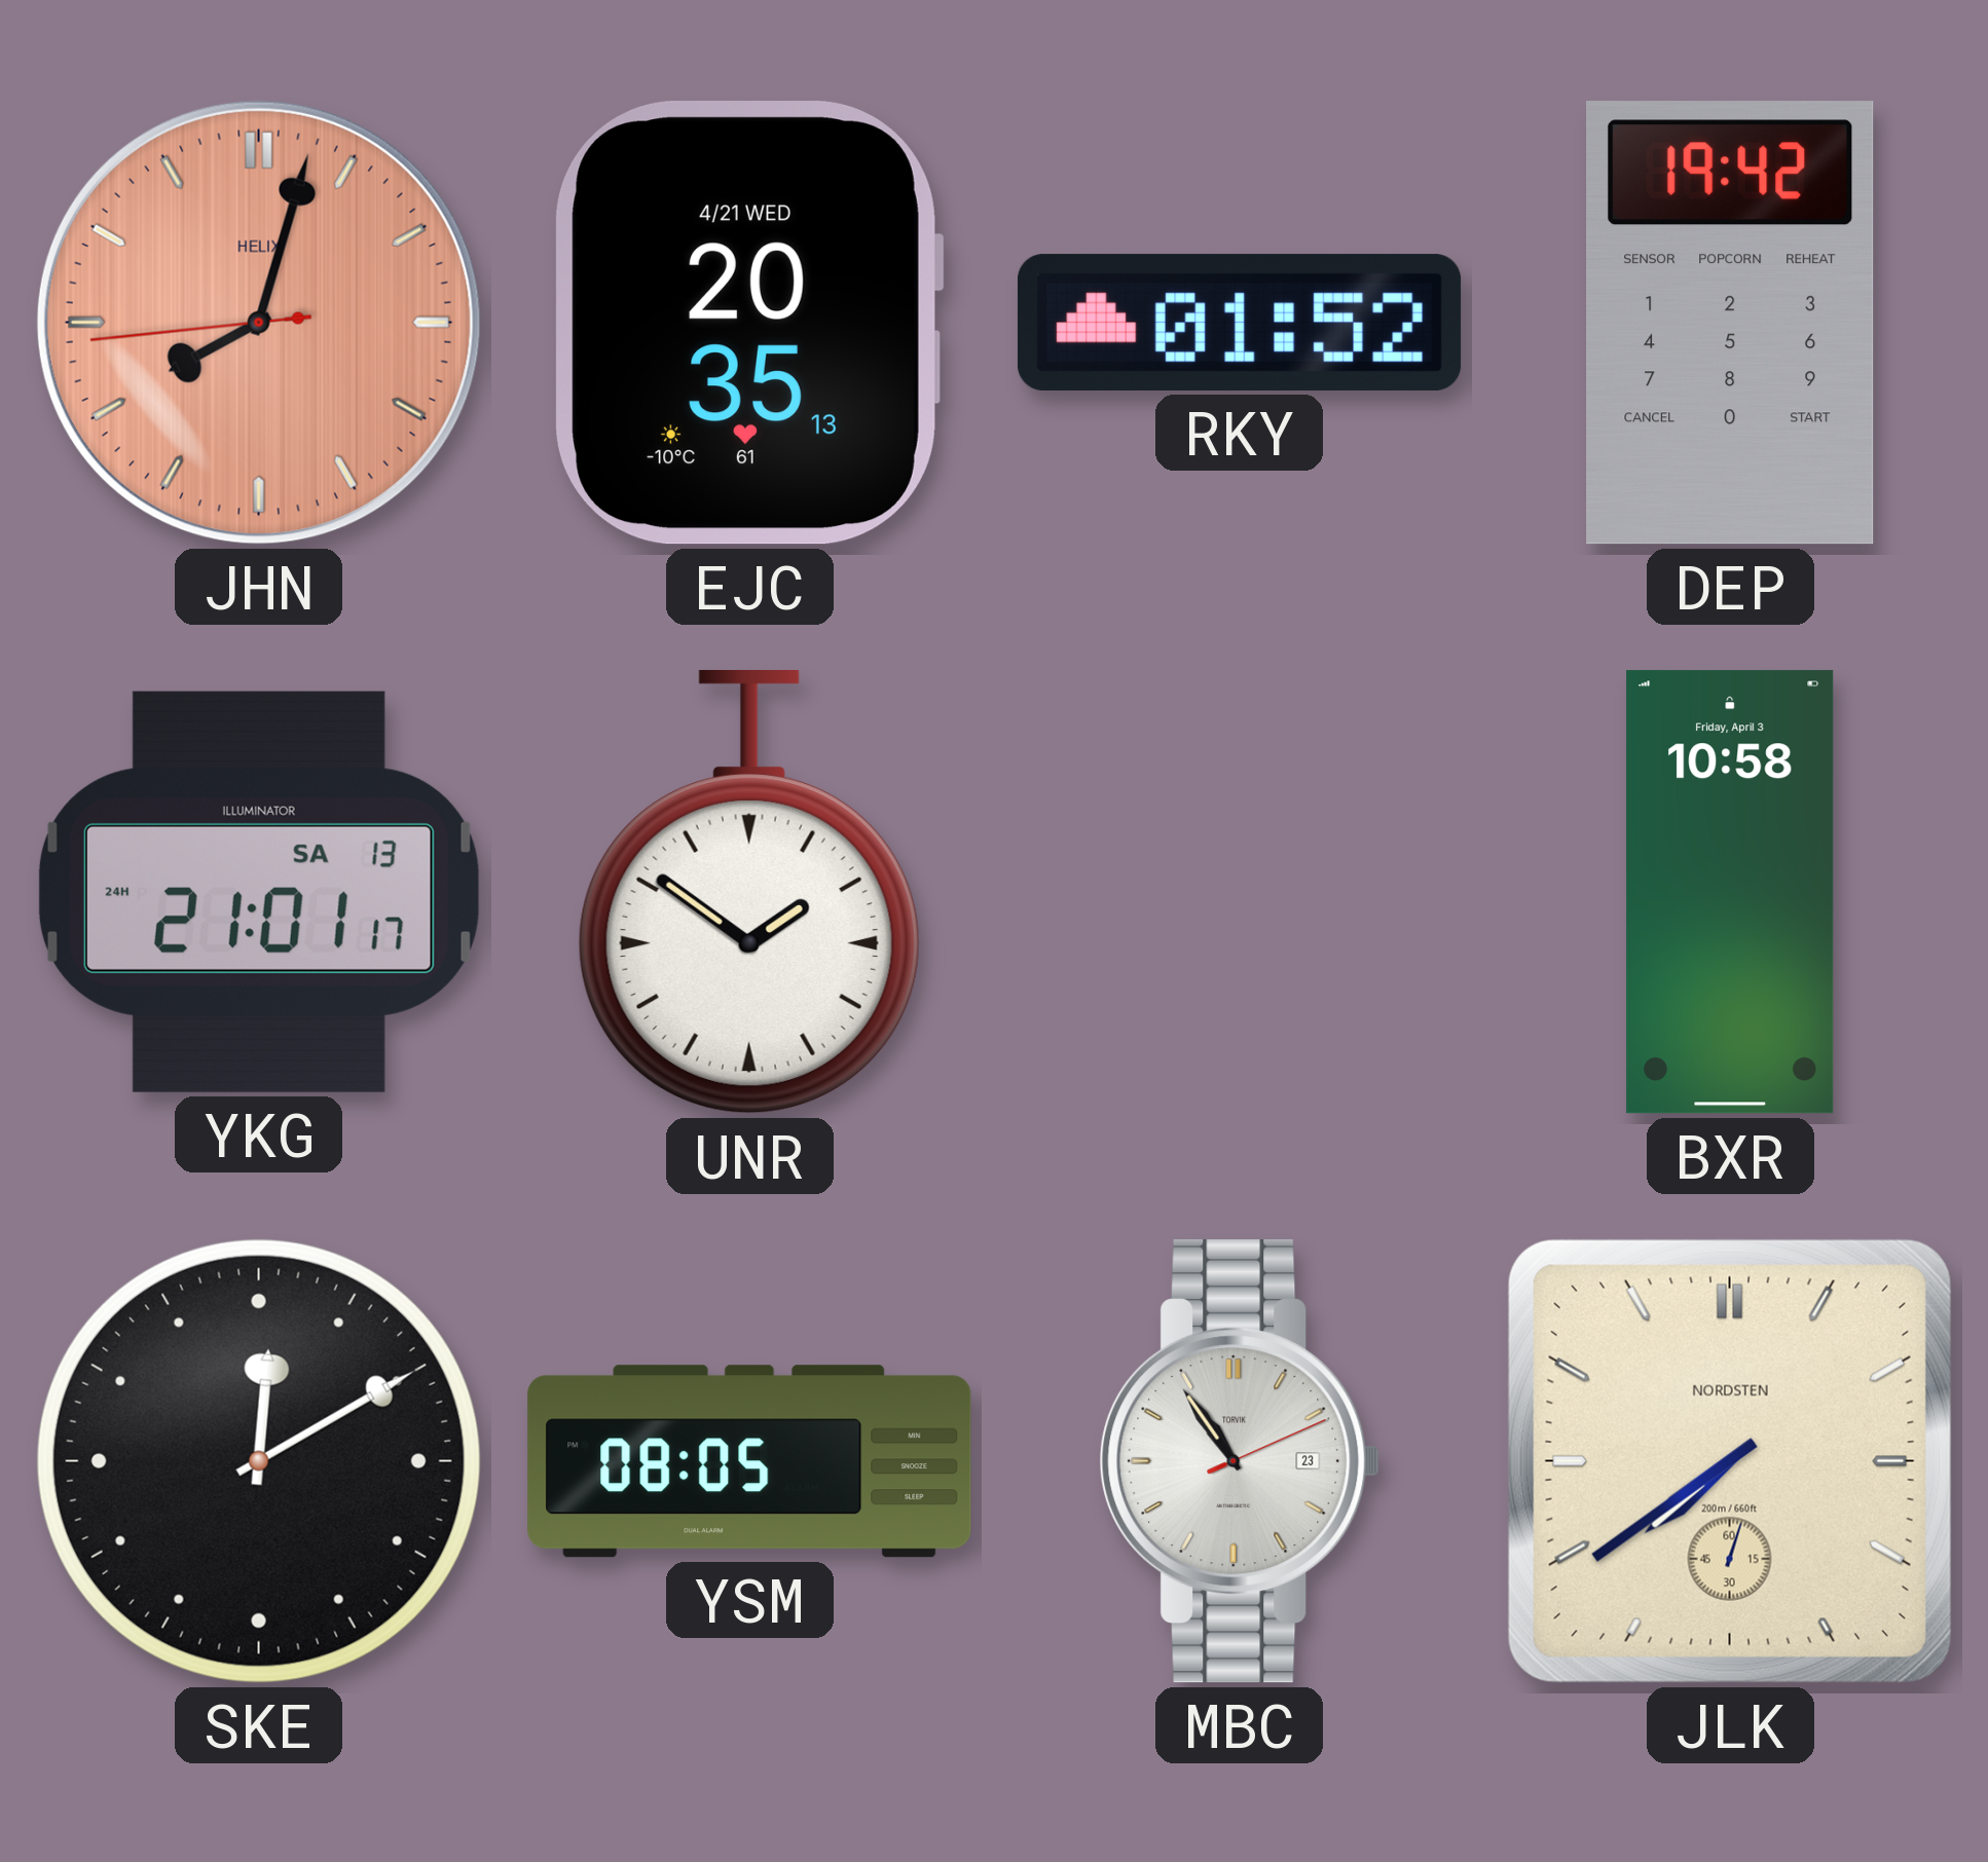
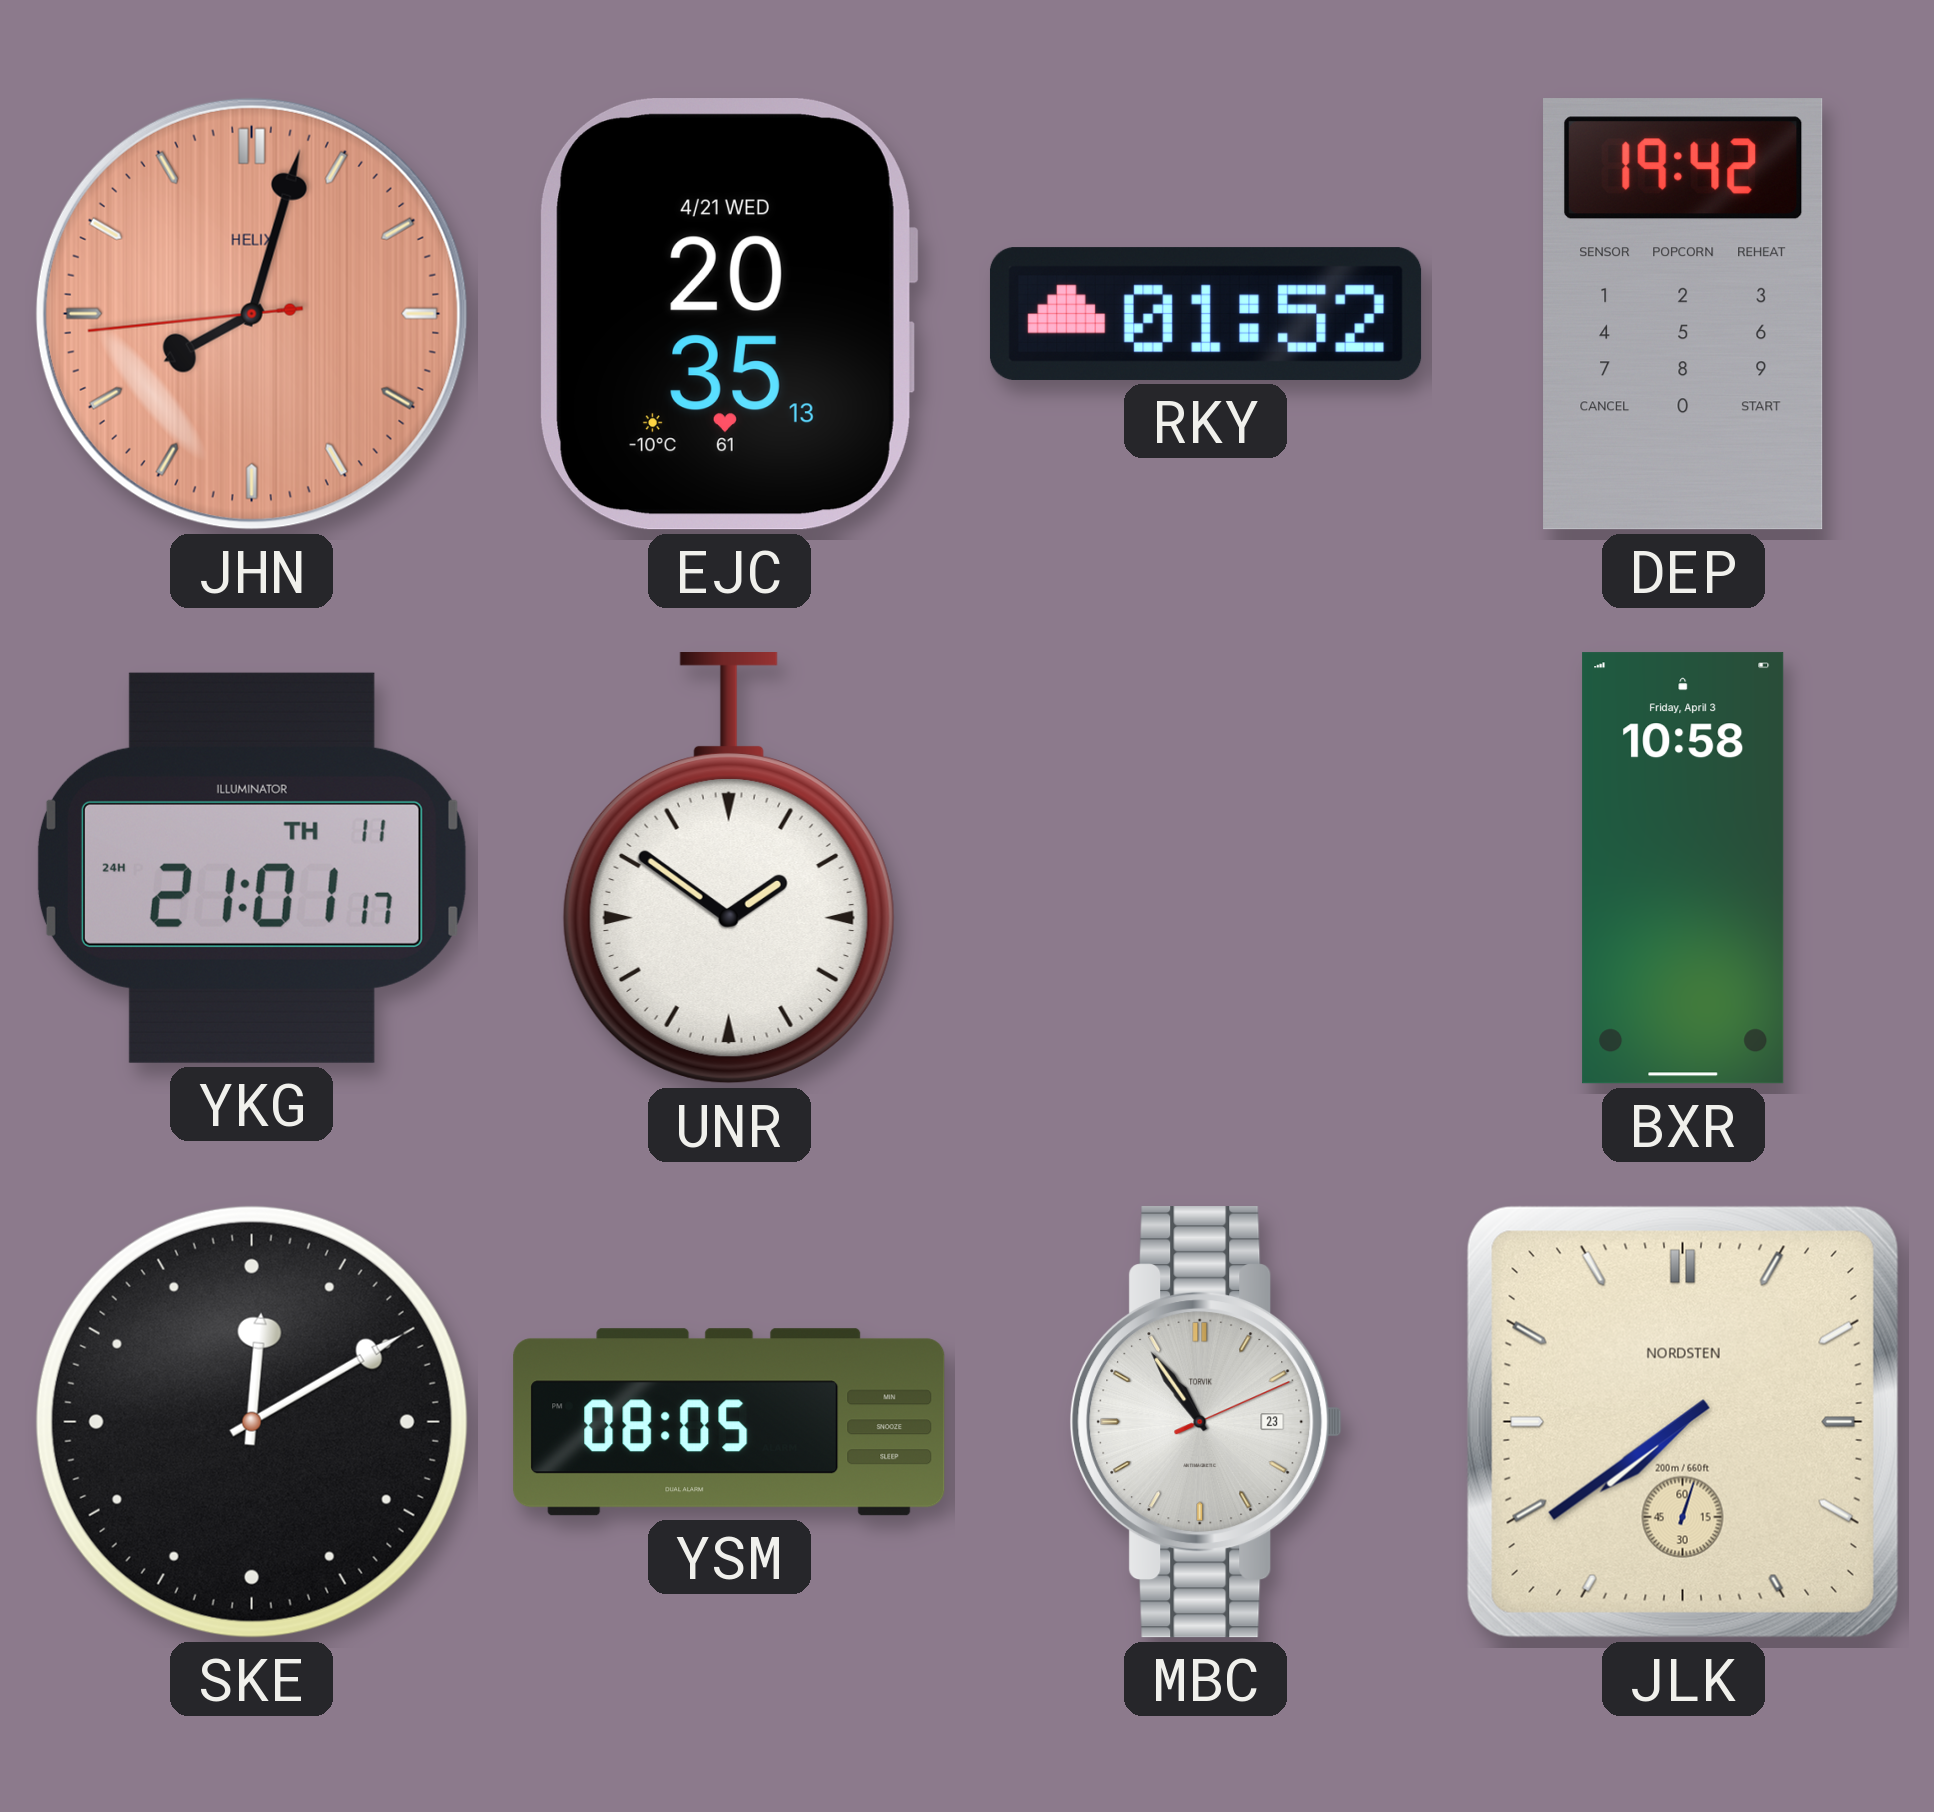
YKG date: SA 13 -> TH 11
